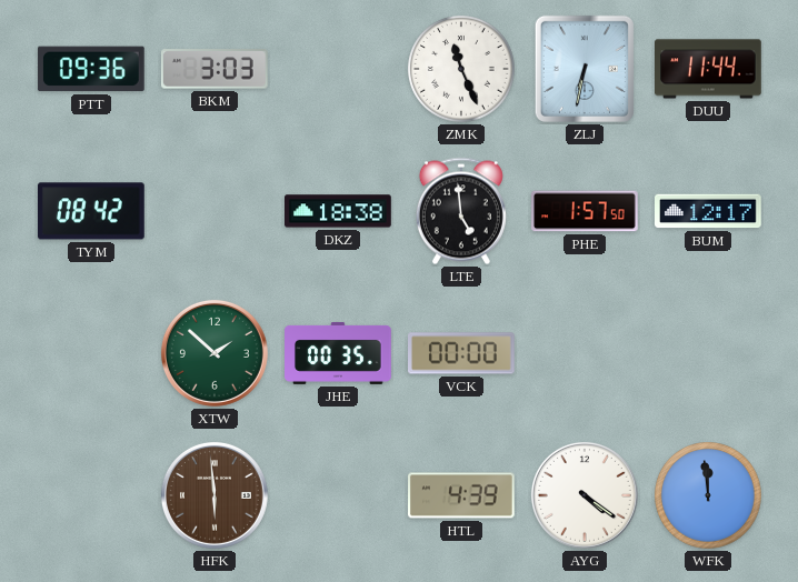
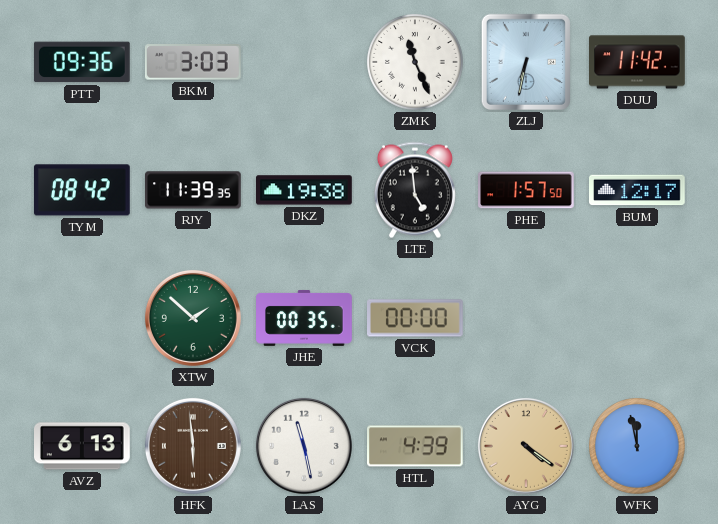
DUU: 11:44 -> 11:42
RJY: none -> 11:39
DKZ: 18:38 -> 19:38
AVZ: none -> 6:13
LAS: none -> 11:28
AYG dial: white -> champagne
WFK: 11:59 -> 11:58
